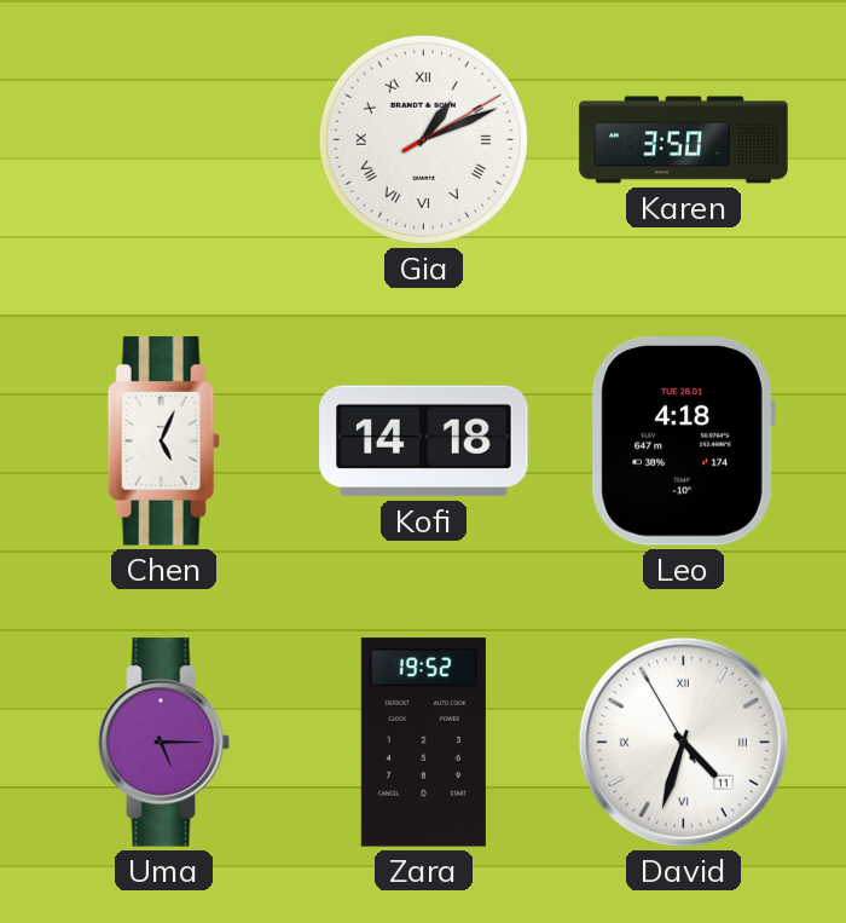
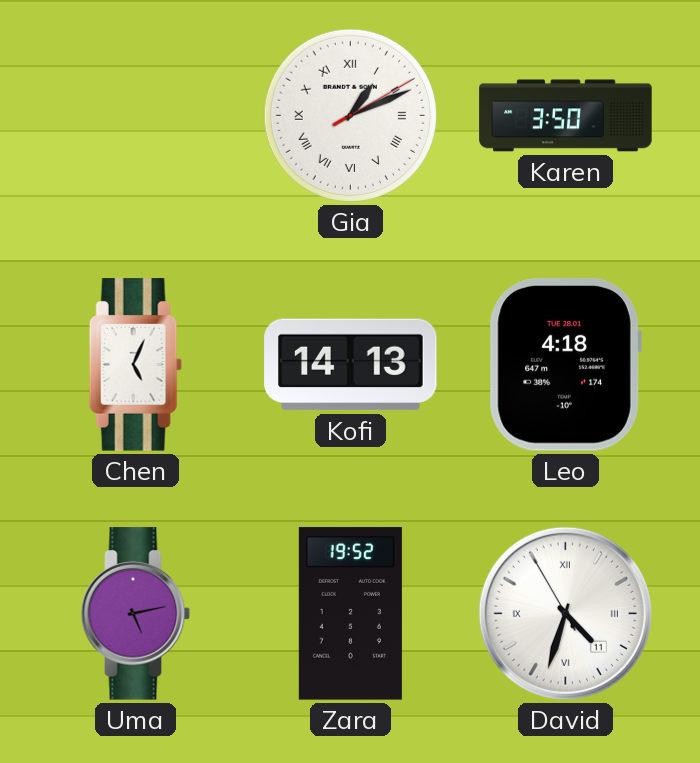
Kofi: 14:18 -> 14:13
Uma: 5:15 -> 5:13
